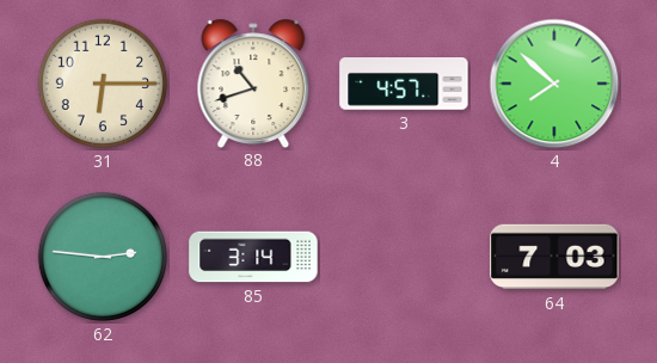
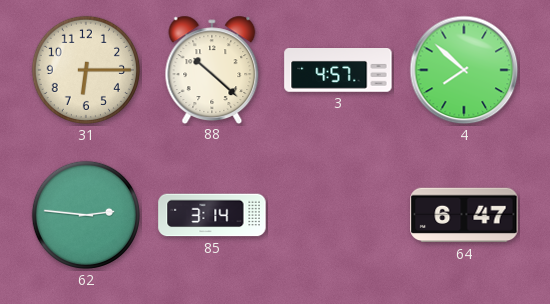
88: 10:42 -> 10:22
64: 7:03 -> 6:47
